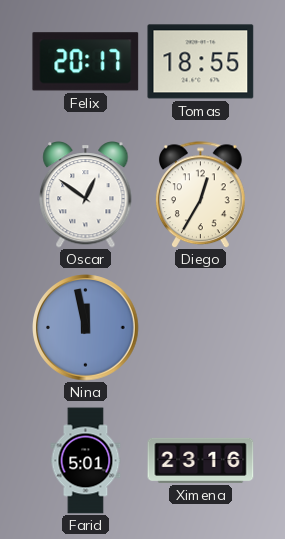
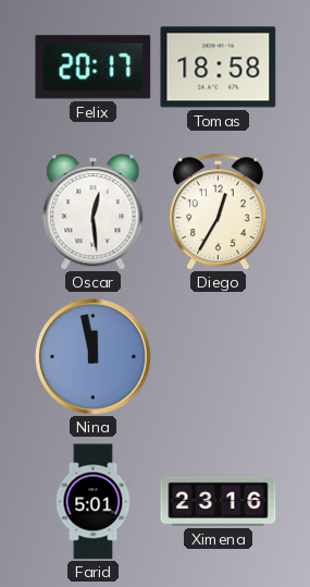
Tomas: 18:55 -> 18:58
Oscar: 12:51 -> 12:29
